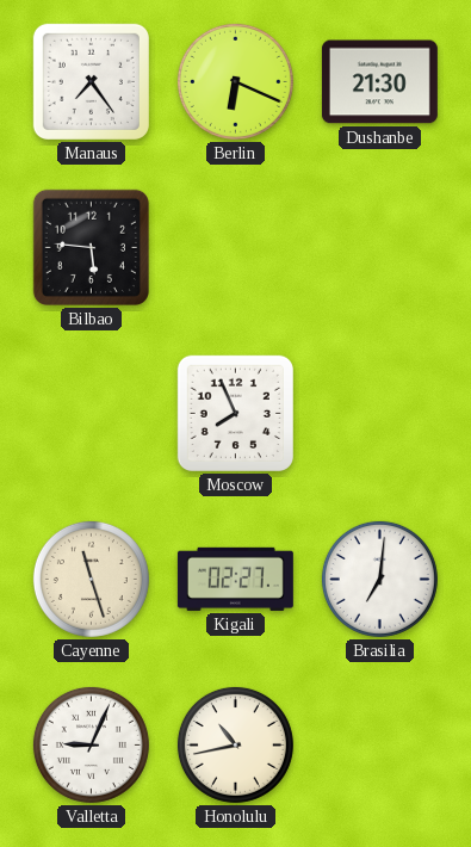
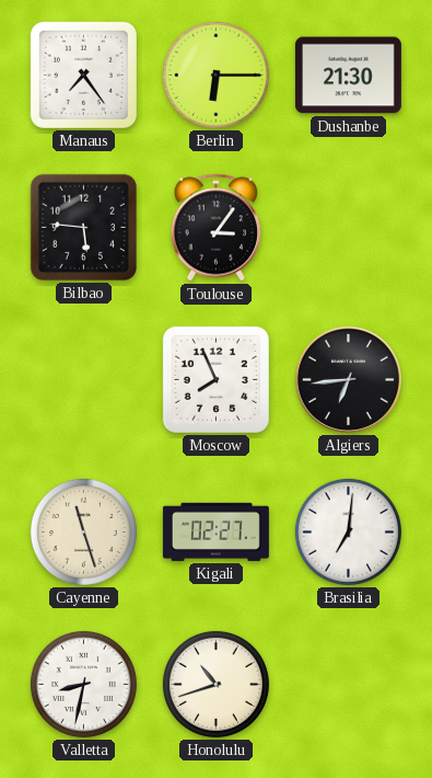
Berlin: 6:19 -> 6:15
Toulouse: none -> 3:06
Algiers: none -> 6:44
Valletta: 9:04 -> 8:32
Honolulu: 10:43 -> 10:42
